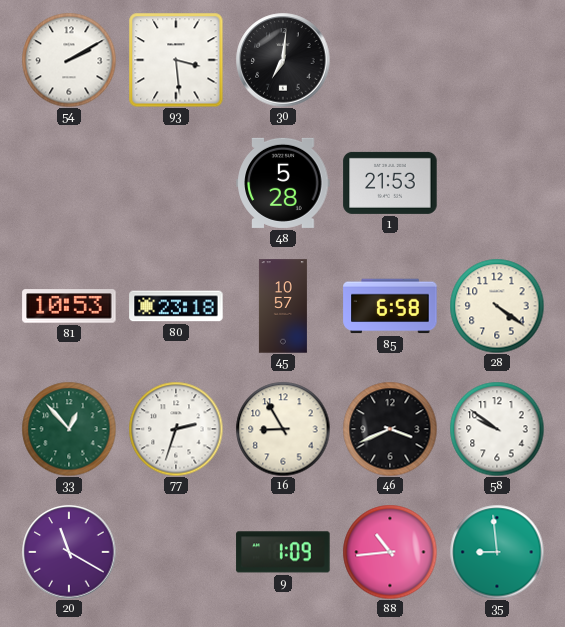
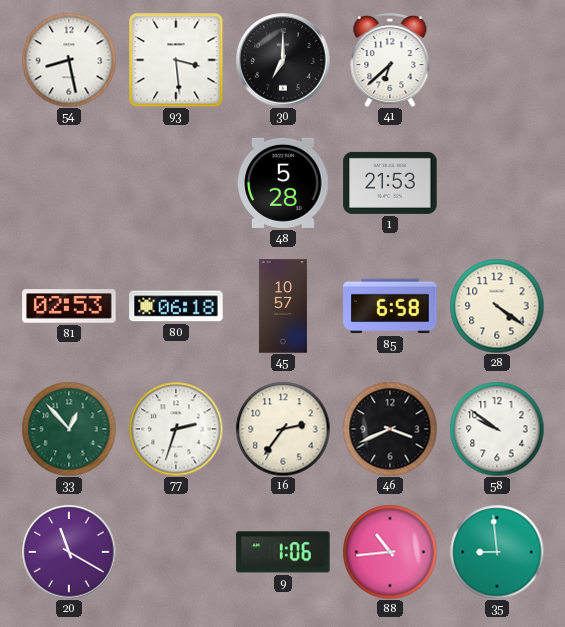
54: 2:10 -> 8:28
30: 7:01 -> 7:00
41: none -> 6:38
81: 10:53 -> 02:53
80: 23:18 -> 06:18
16: 8:55 -> 2:36
9: 1:09 -> 1:06
